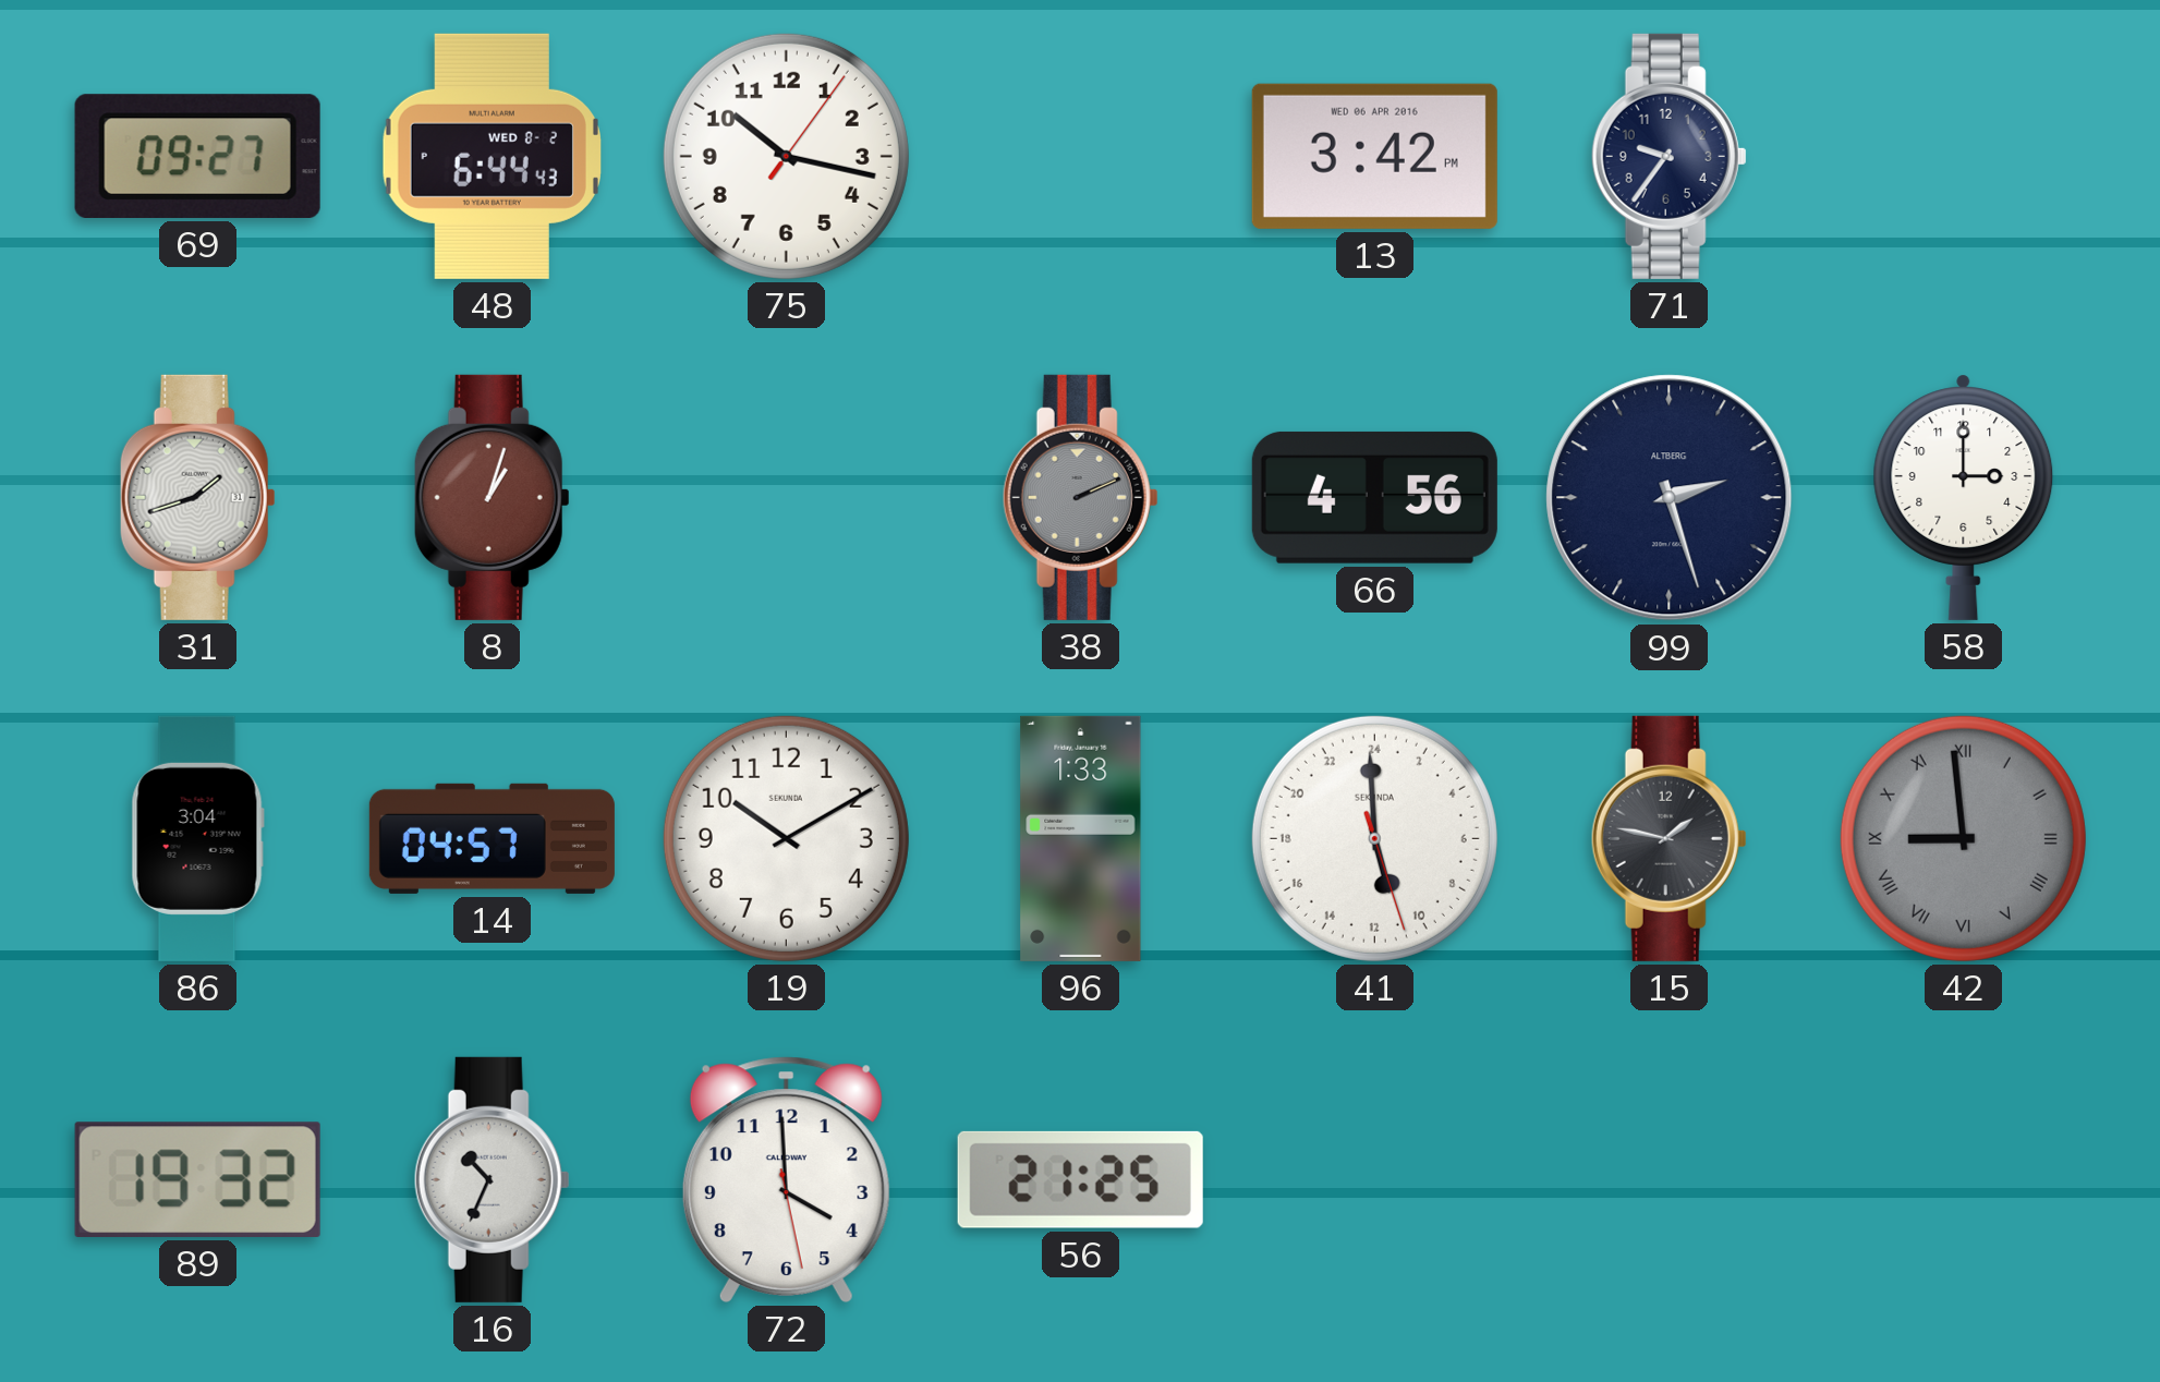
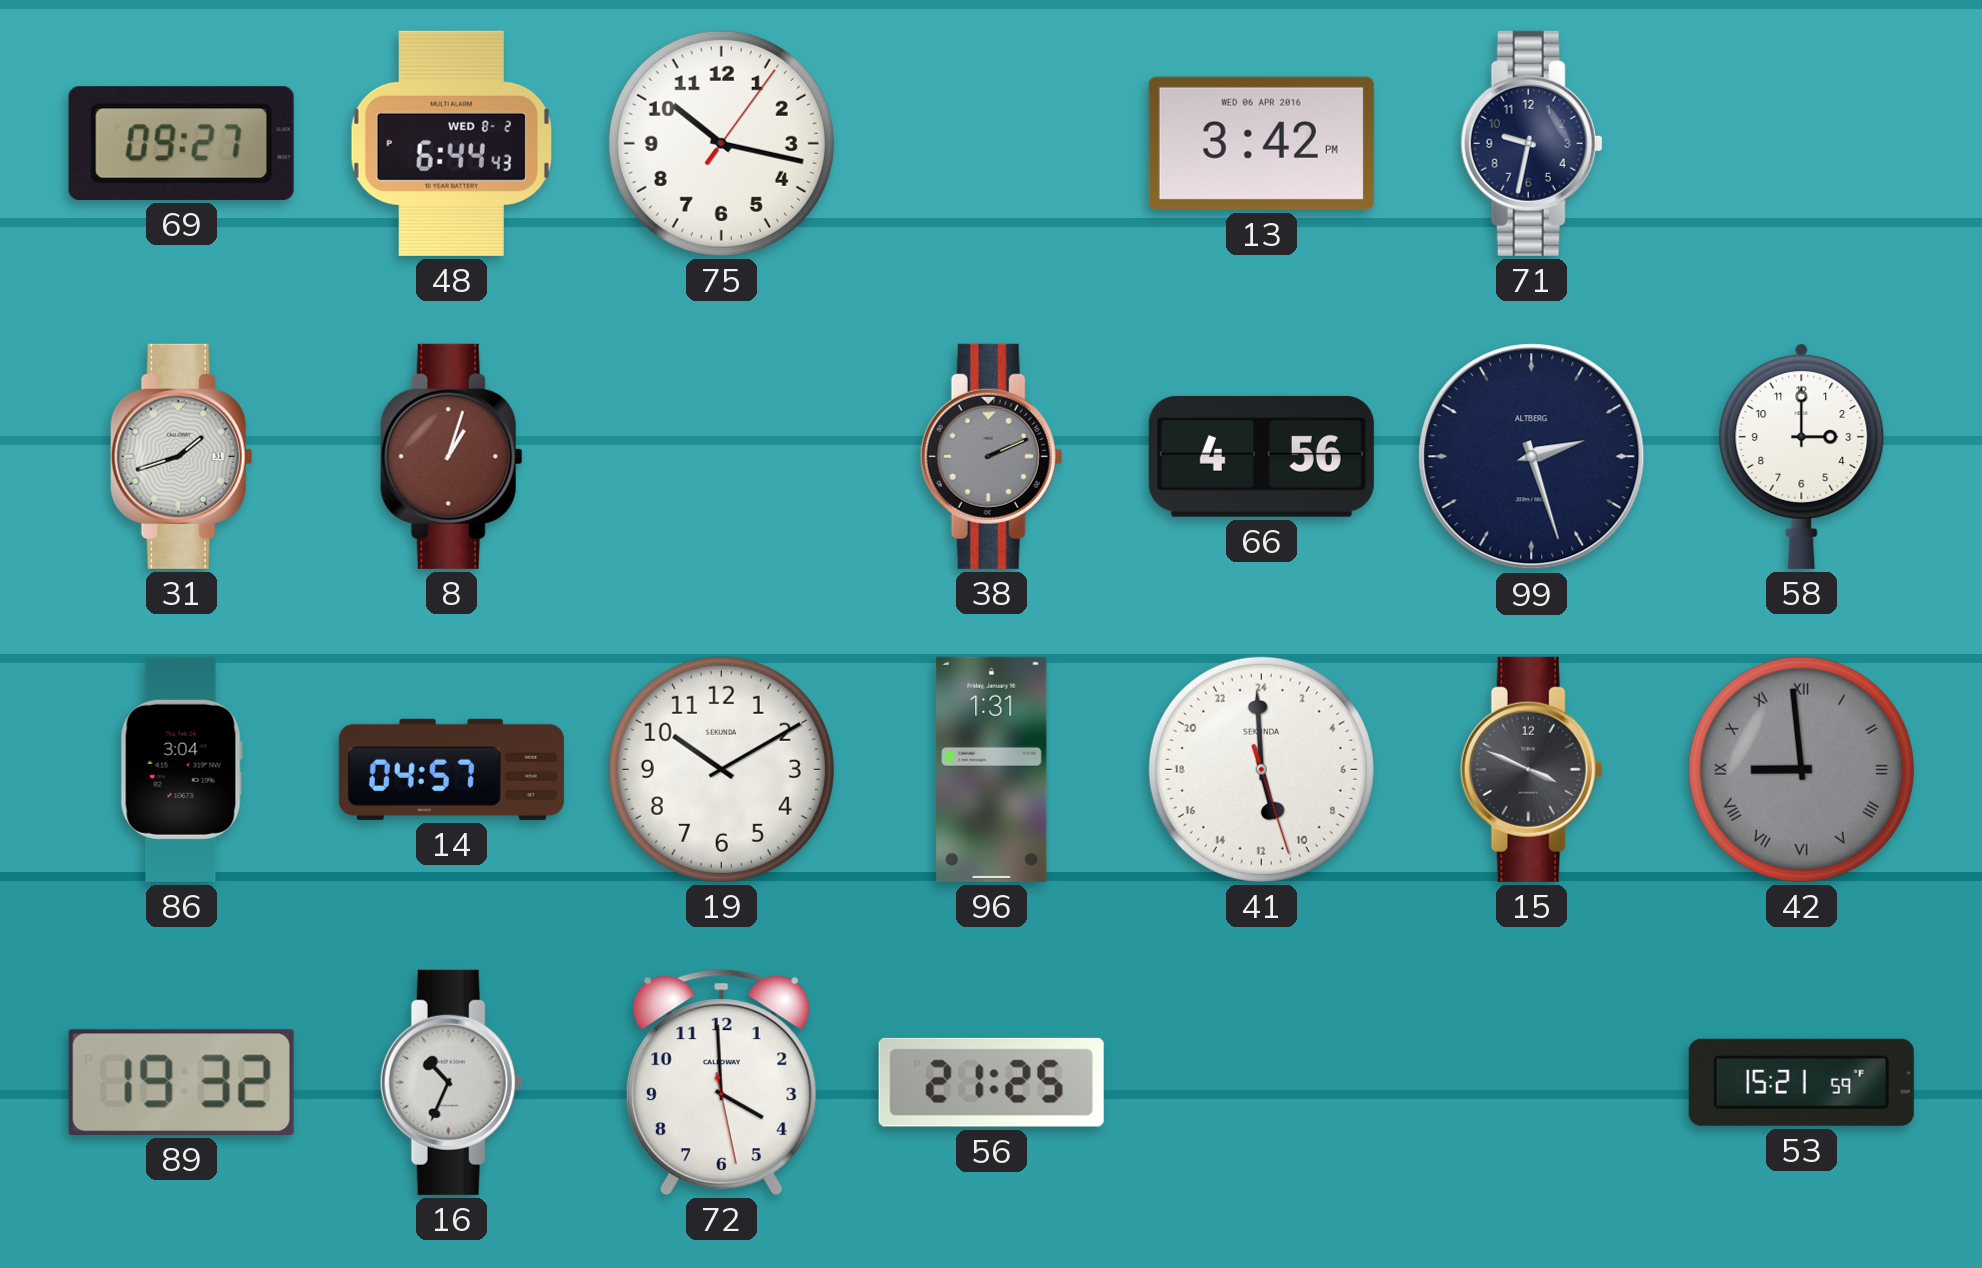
71: 9:36 -> 9:32
96: 1:33 -> 1:31
15: 1:47 -> 3:49
53: none -> 15:21
